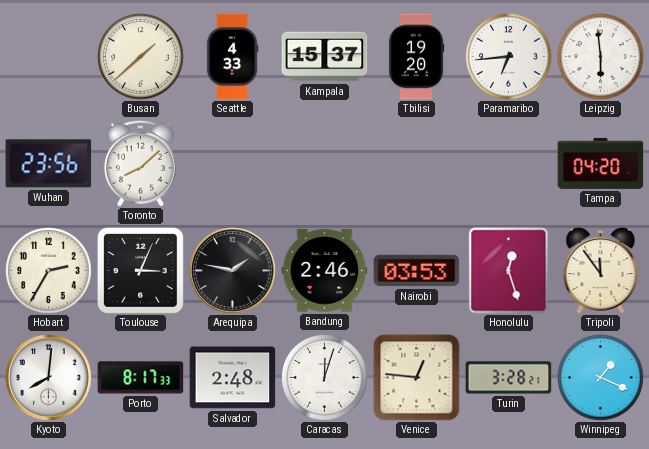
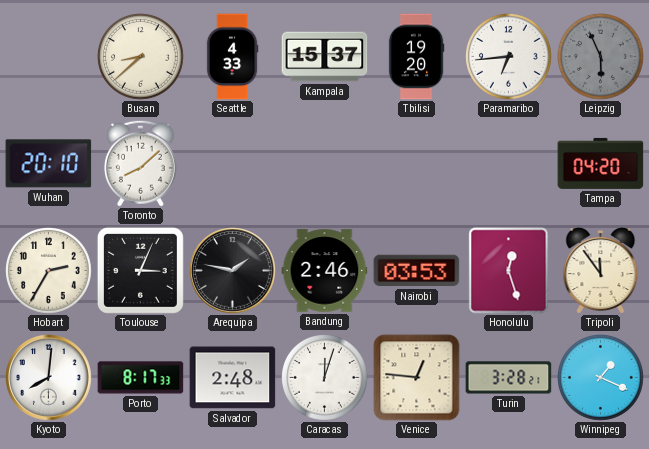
Busan: 1:38 -> 8:38
Leipzig: 5:59 -> 5:56
Leipzig dial: white -> grey
Wuhan: 23:56 -> 20:10
